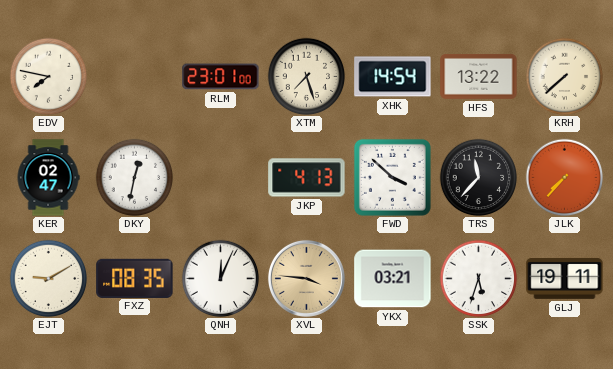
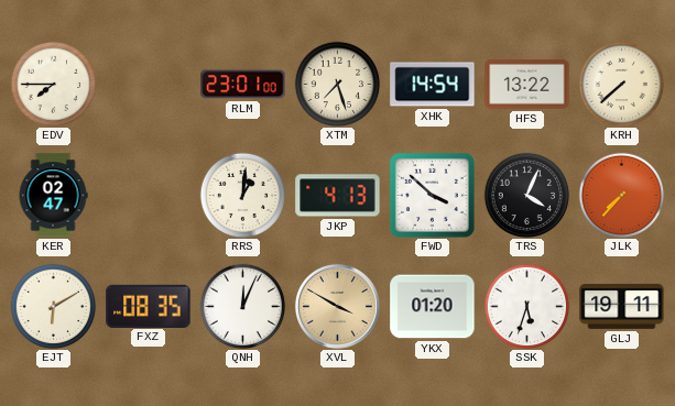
EDV: 7:47 -> 7:45
DKY: 12:32 -> none
RRS: none -> 1:01
TRS: 11:37 -> 4:04
EJT: 9:10 -> 6:10
XVL: 3:46 -> 3:50
YKX: 03:21 -> 01:20
